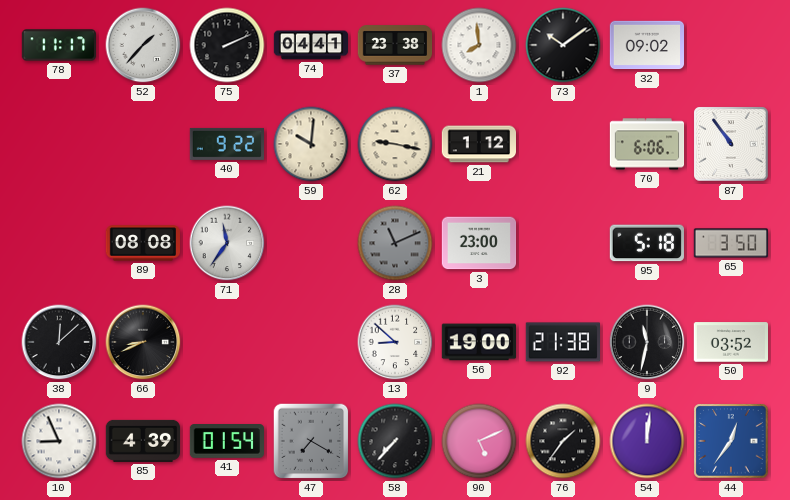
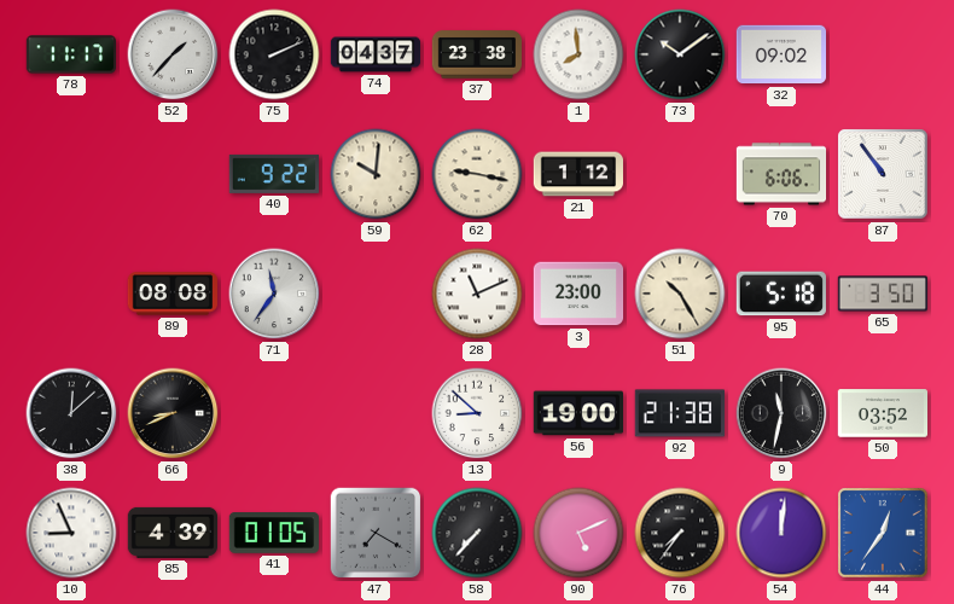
74: 04:41 -> 04:37
28 dial: grey -> white
51: none -> 10:25
41: 01:54 -> 01:05
76: 1:36 -> 7:36
